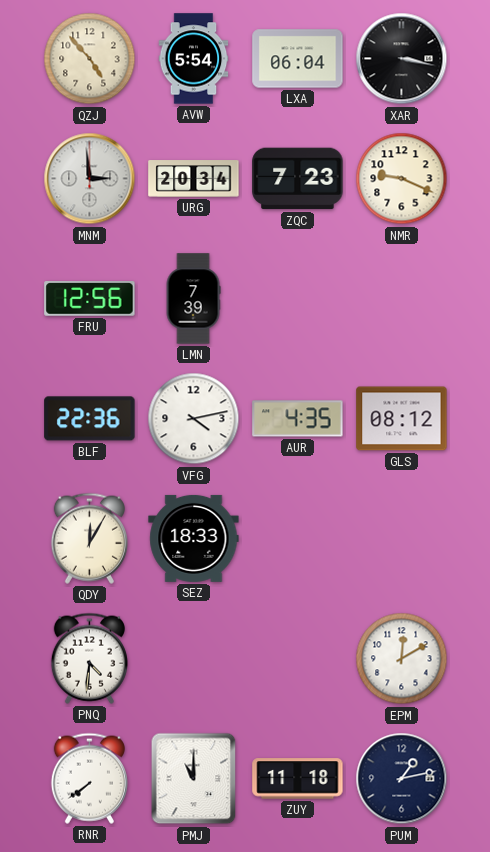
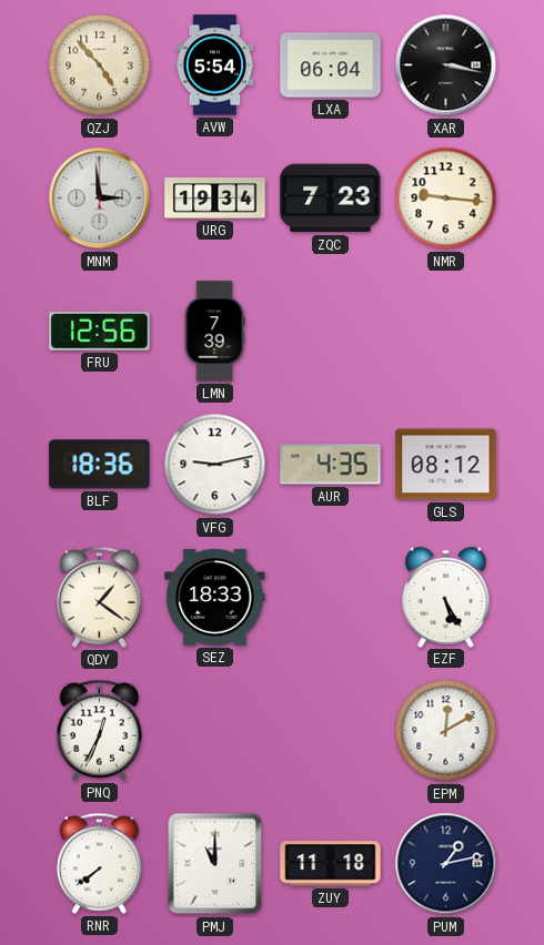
URG: 20:34 -> 19:34
NMR: 9:19 -> 9:16
BLF: 22:36 -> 18:36
VFG: 4:13 -> 9:13
QDY: 12:05 -> 1:21
EZF: none -> 5:25
PNQ: 4:31 -> 12:34
